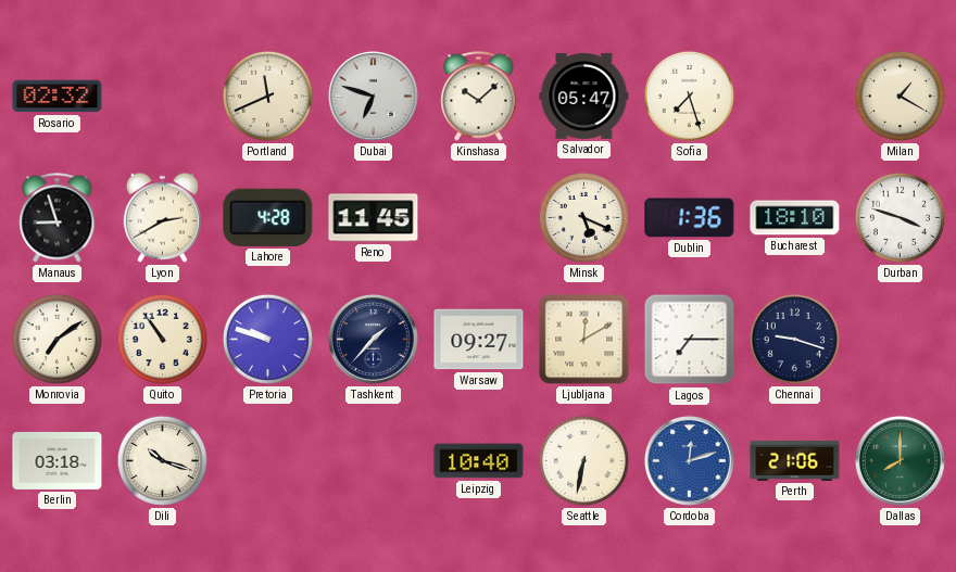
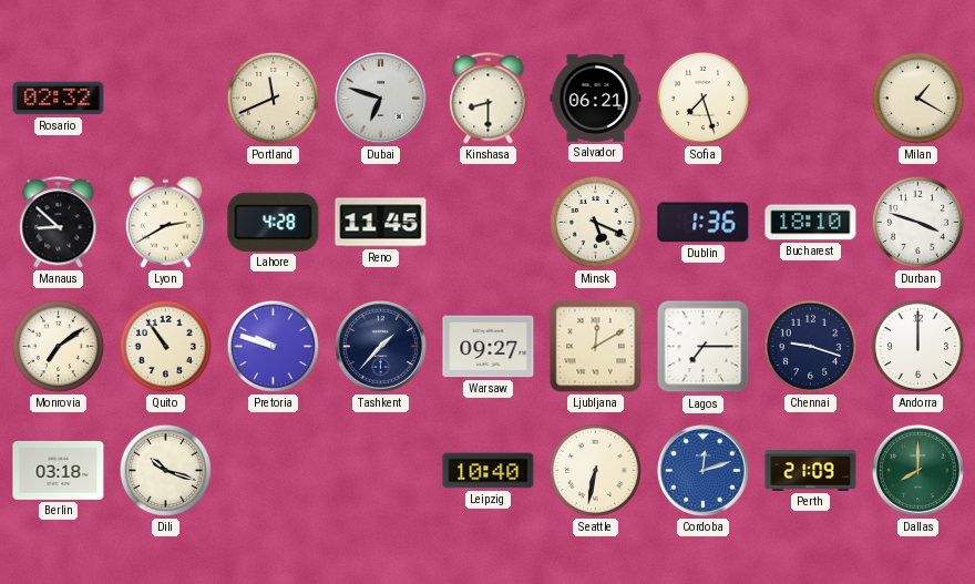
Kinshasa: 10:08 -> 8:30
Salvador: 05:47 -> 06:21
Manaus: 8:57 -> 8:52
Andorra: none -> 12:00
Perth: 21:06 -> 21:09
